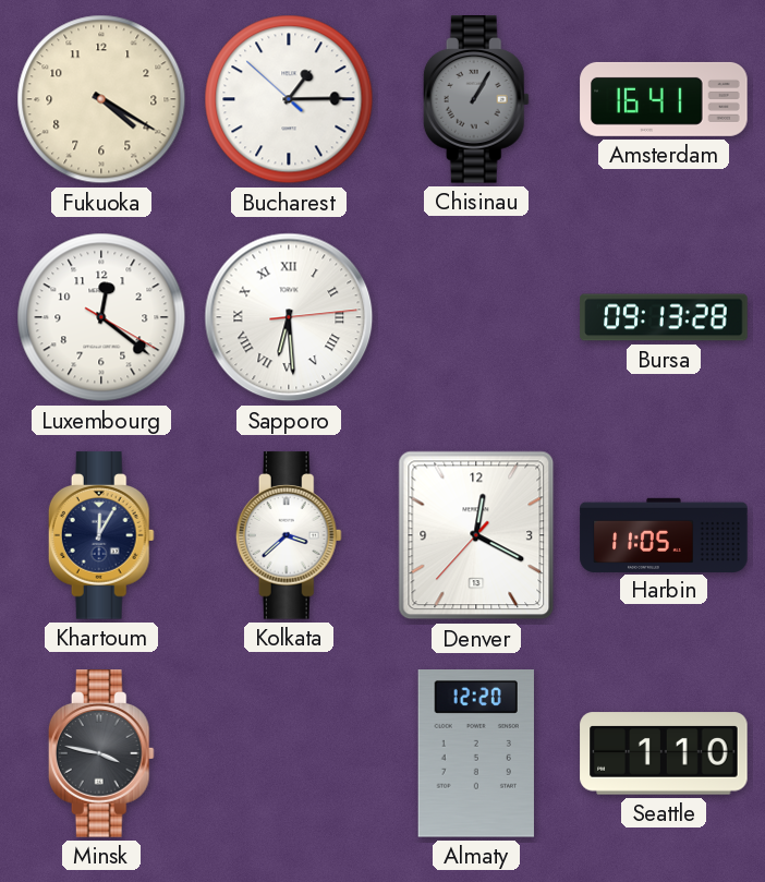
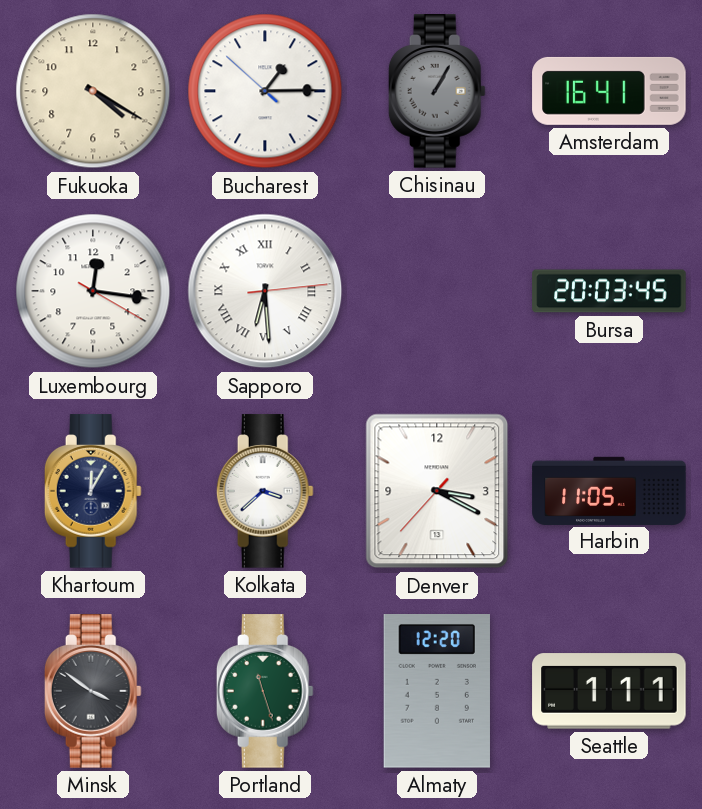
Luxembourg: 12:21 -> 12:16
Bursa: 09:13 -> 20:03
Denver: 12:19 -> 3:19
Minsk: 3:47 -> 3:51
Portland: none -> 11:27
Seattle: 1:10 -> 1:11
